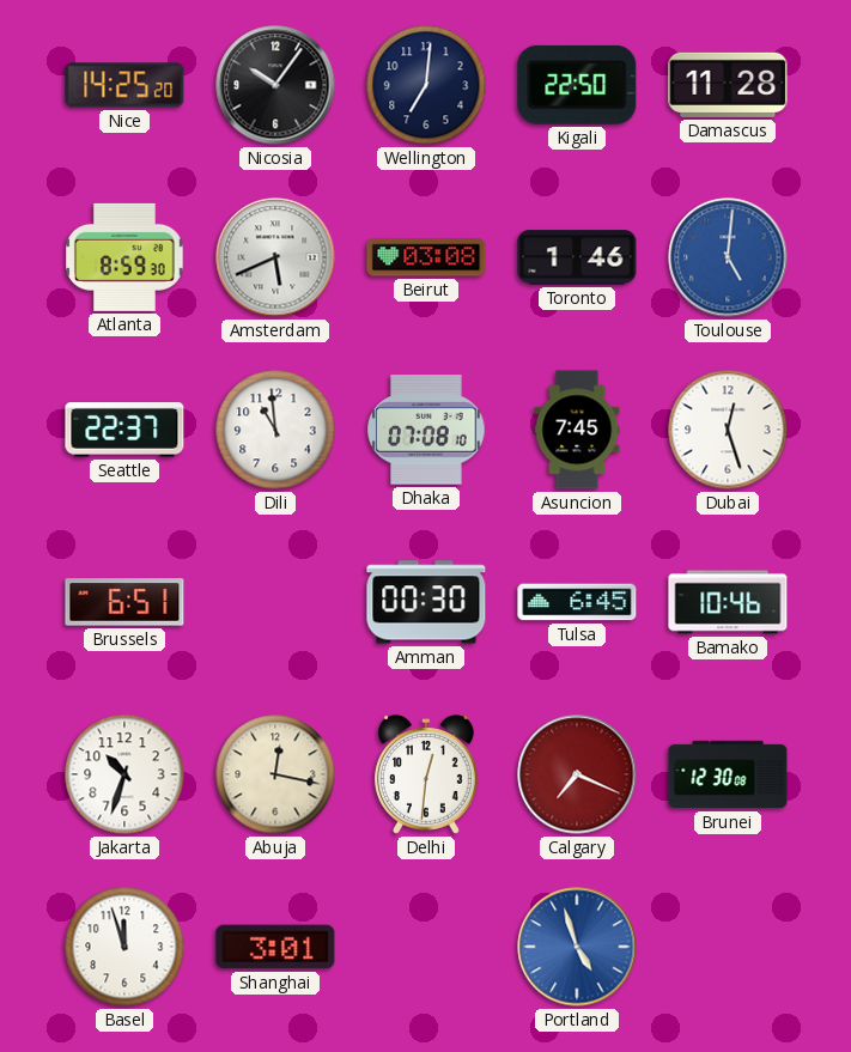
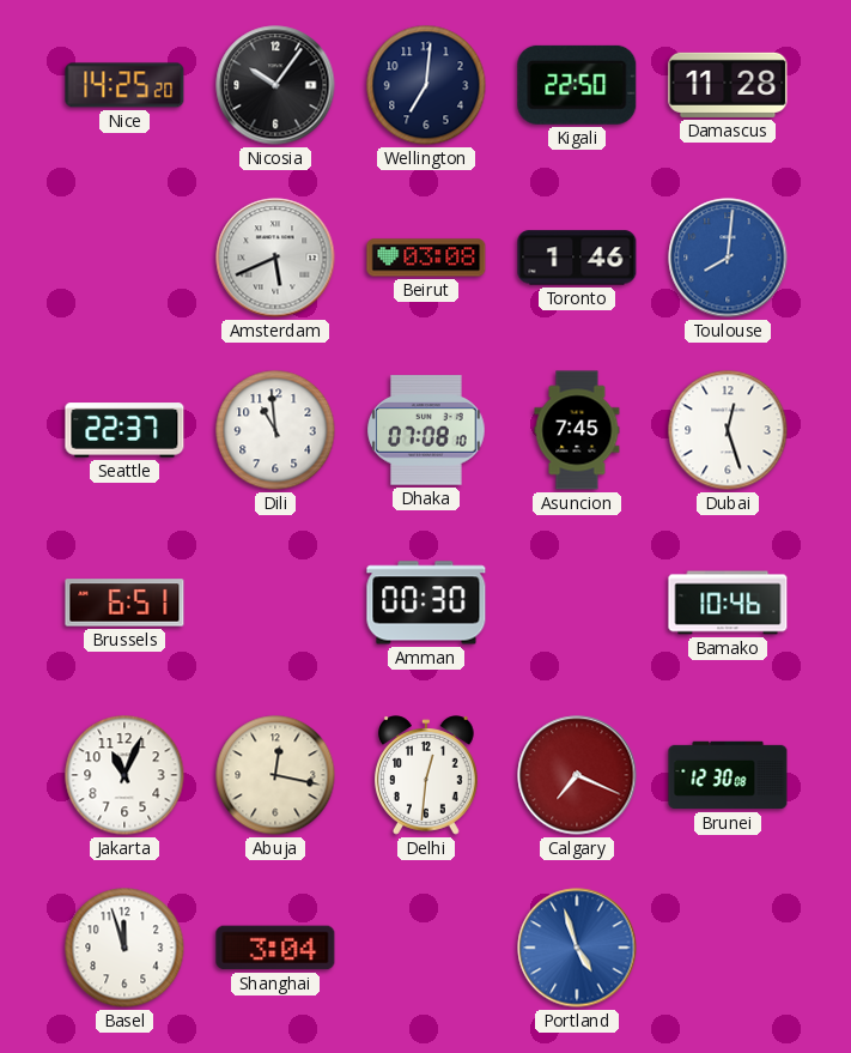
Atlanta: 8:59 -> none
Toulouse: 5:01 -> 8:01
Tulsa: 6:45 -> none
Jakarta: 10:33 -> 11:04
Shanghai: 3:01 -> 3:04
